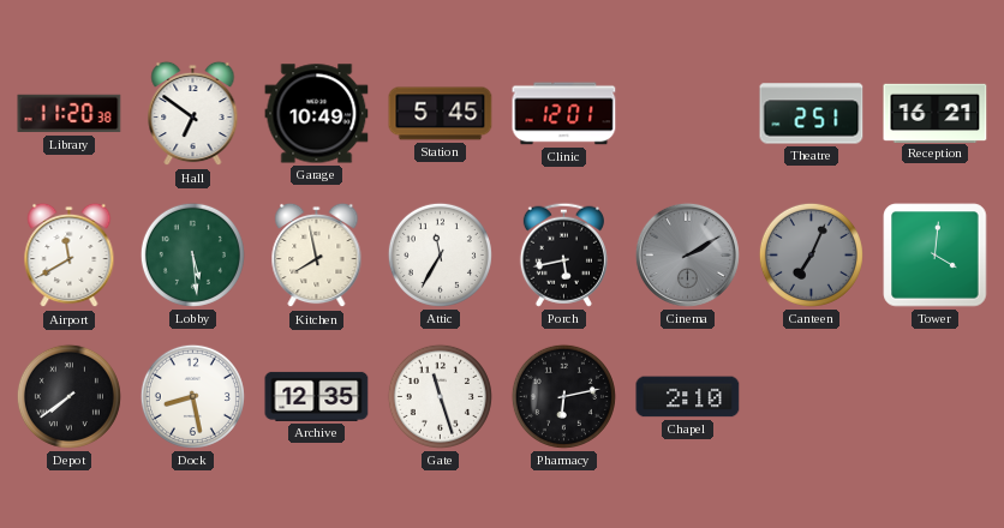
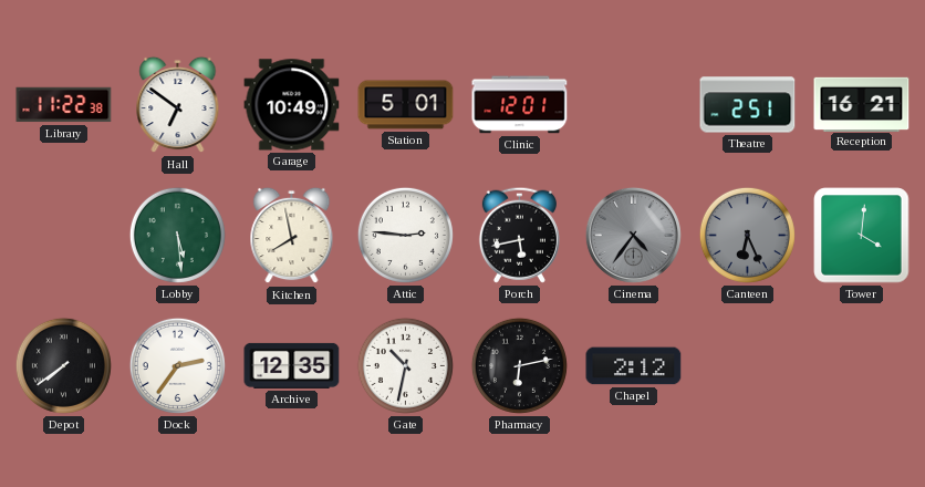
Library: 11:20 -> 11:22
Station: 5:45 -> 5:01
Airport: 11:40 -> none
Attic: 11:35 -> 2:46
Cinema: 2:10 -> 4:36
Canteen: 7:04 -> 6:26
Dock: 8:28 -> 2:36
Gate: 11:27 -> 10:32
Chapel: 2:10 -> 2:12
